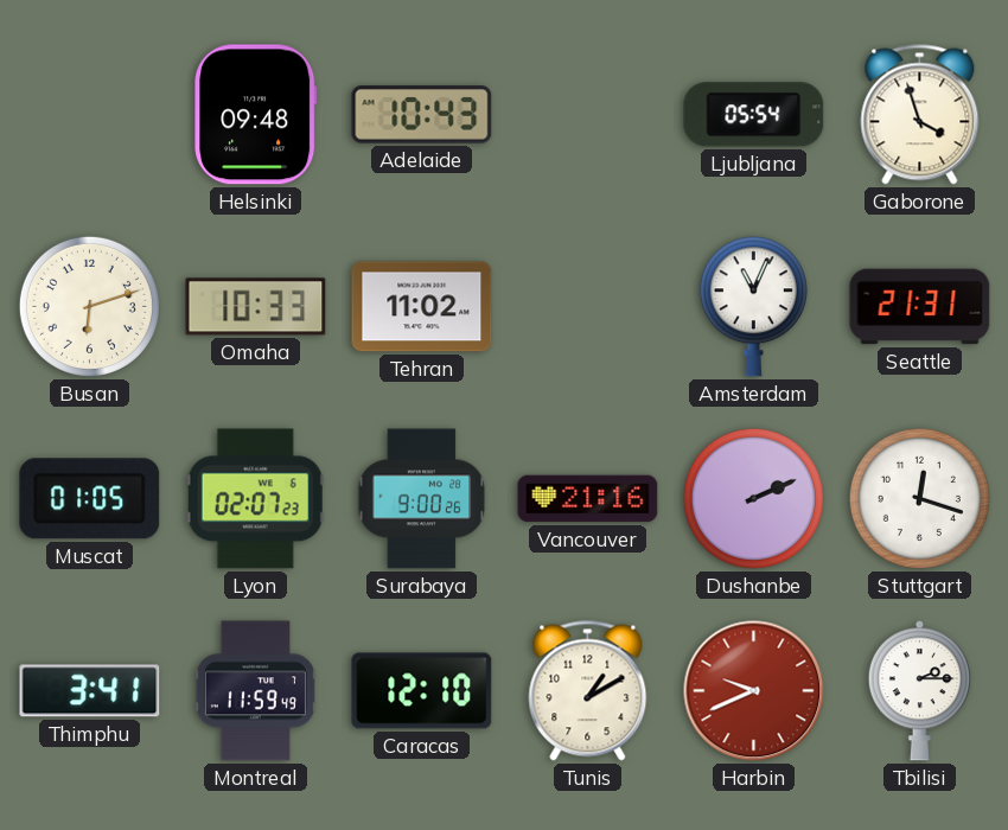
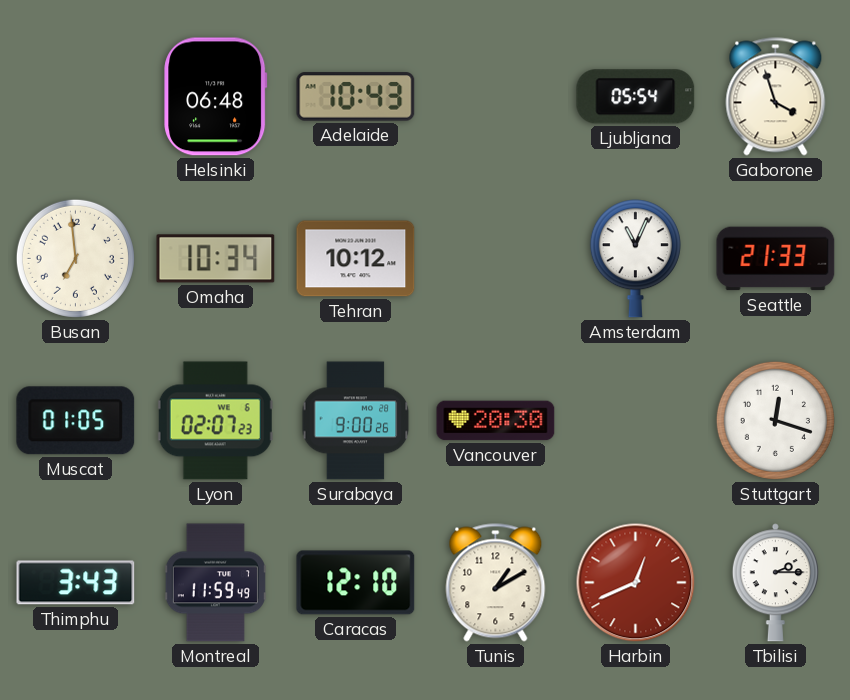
Helsinki: 09:48 -> 06:48
Busan: 6:12 -> 6:59
Omaha: 10:33 -> 10:34
Tehran: 11:02 -> 10:12
Seattle: 21:31 -> 21:33
Vancouver: 21:16 -> 20:30
Dushanbe: 2:11 -> none
Thimphu: 3:41 -> 3:43
Harbin: 9:41 -> 12:41
